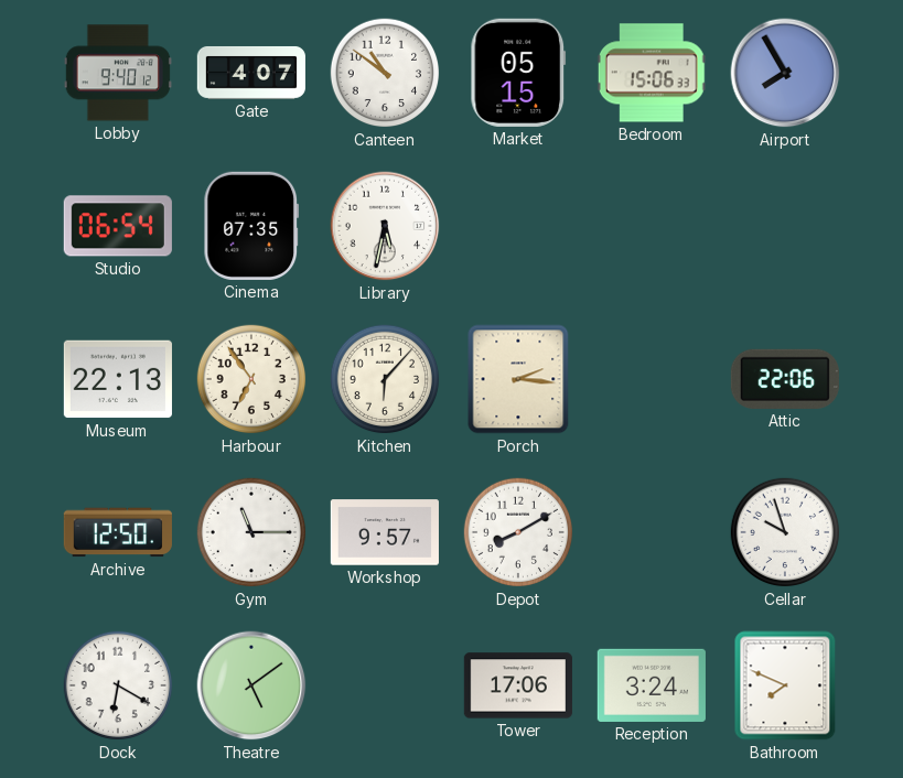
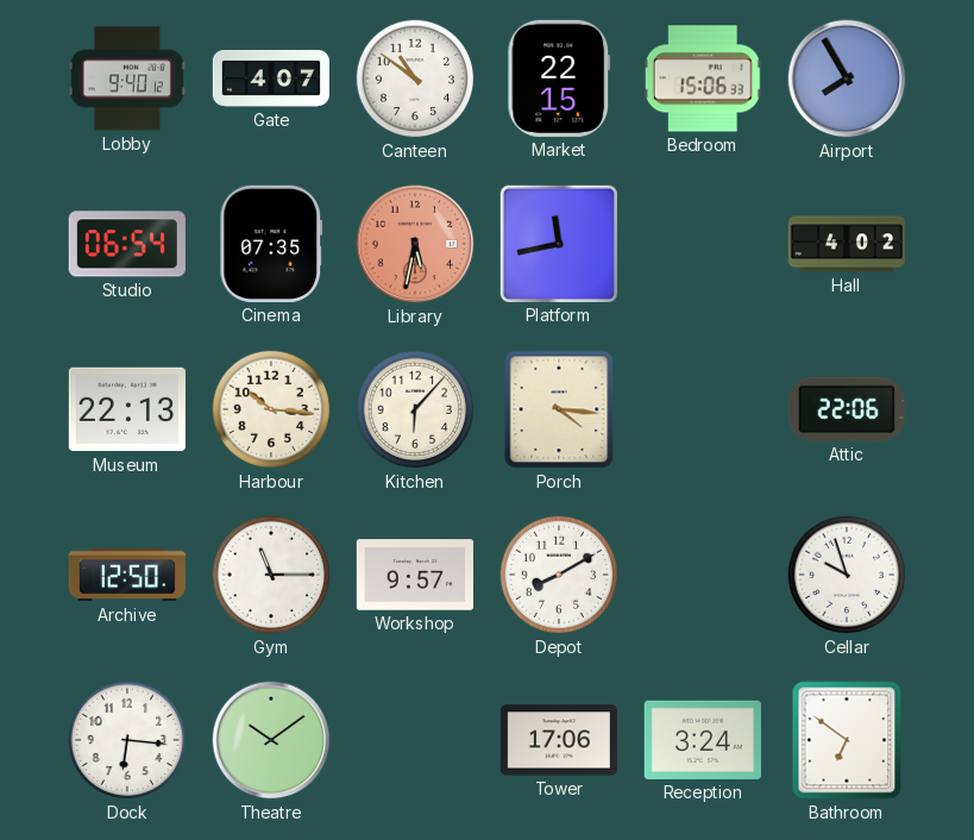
Market: 05:15 -> 22:15
Library dial: white -> salmon
Platform: none -> 11:43
Hall: none -> 4:02
Harbour: 6:54 -> 10:16
Porch: 2:16 -> 4:16
Dock: 6:20 -> 6:16
Theatre: 5:09 -> 10:09
Bathroom: 7:49 -> 6:51
